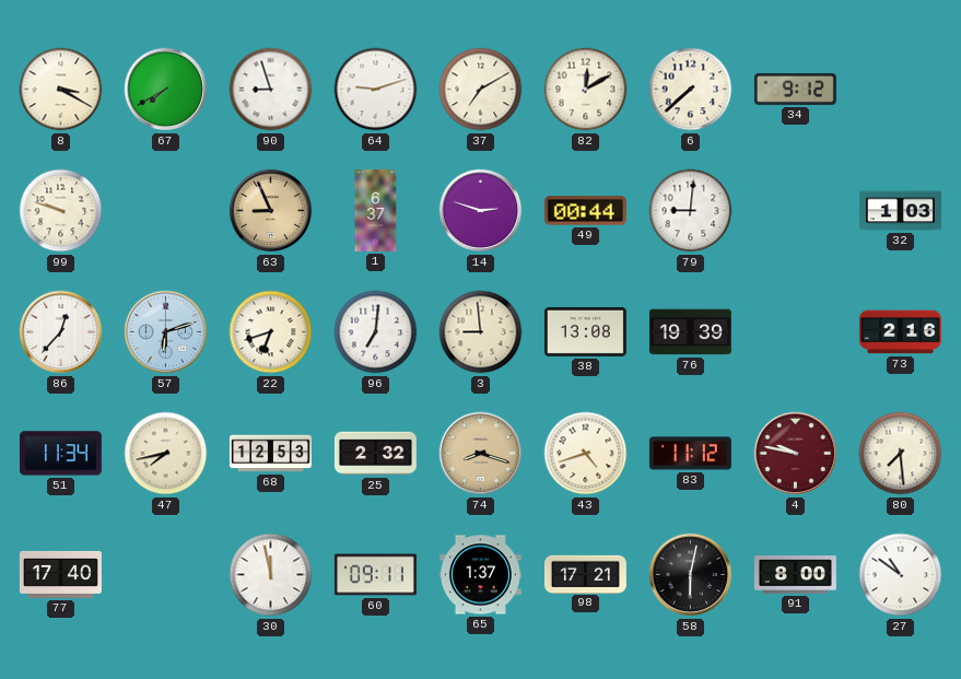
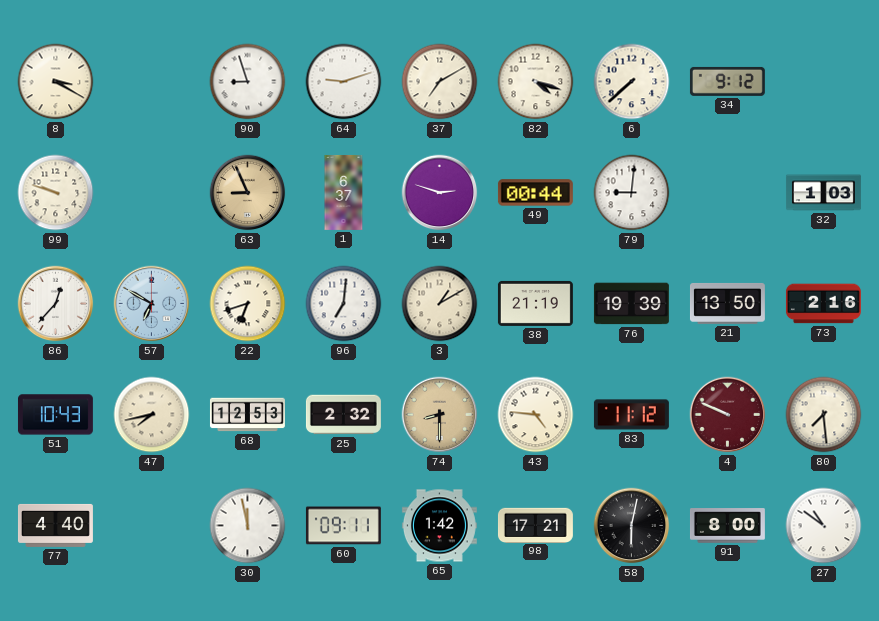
67: 7:40 -> none
82: 12:10 -> 4:18
57: 6:12 -> 6:50
3: 8:59 -> 1:10
38: 13:08 -> 21:19
21: none -> 13:50
51: 11:34 -> 10:43
74: 8:18 -> 8:30
43: 4:42 -> 4:46
4: 9:47 -> 9:49
77: 17:40 -> 4:40
65: 1:37 -> 1:42
